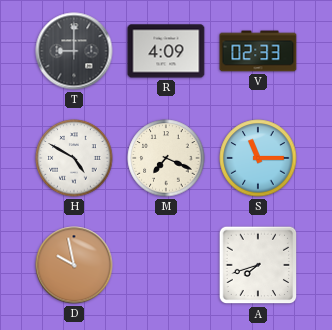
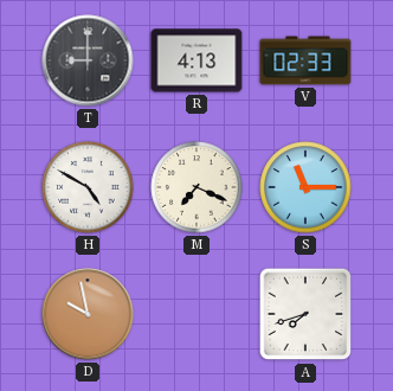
R: 4:09 -> 4:13
